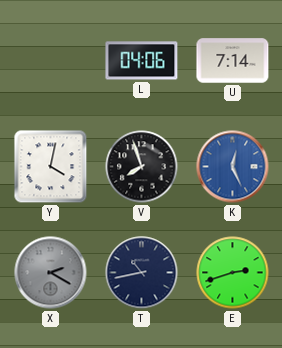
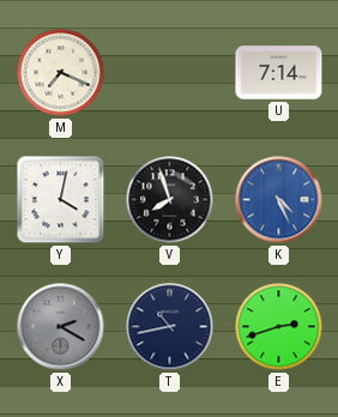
M: none -> 7:19
L: 04:06 -> none
K: 12:26 -> 4:26
